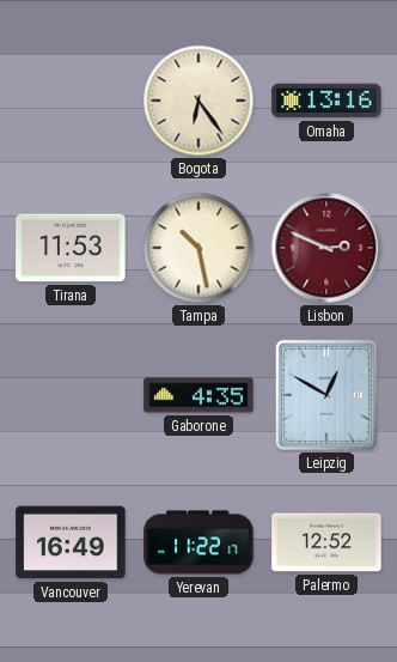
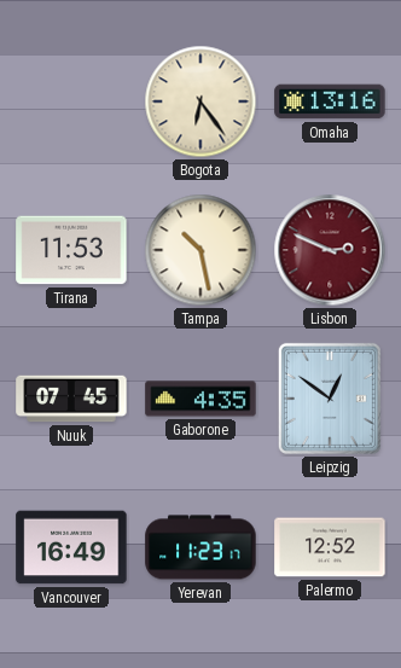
Nuuk: none -> 07:45
Leipzig: 12:50 -> 12:51
Yerevan: 11:22 -> 11:23
